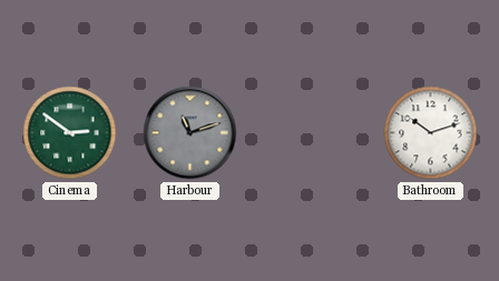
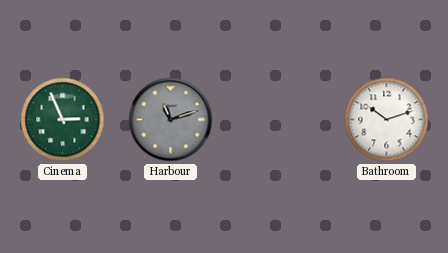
Cinema: 2:51 -> 2:56
